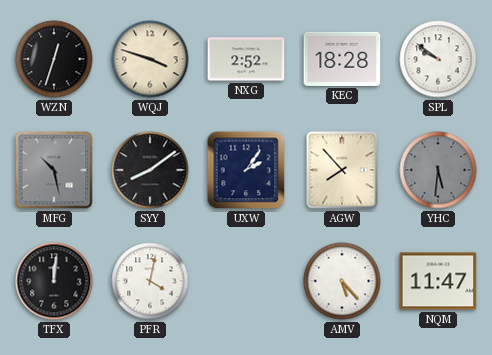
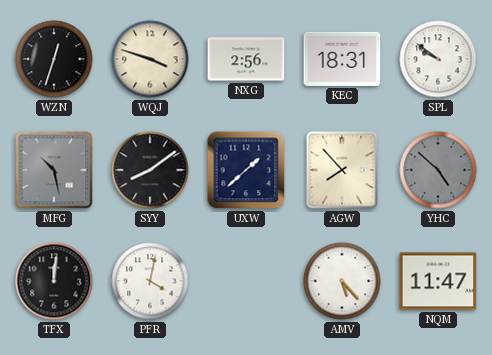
NXG: 2:52 -> 2:56
KEC: 18:28 -> 18:31
UXW: 2:06 -> 1:38
YHC: 5:31 -> 4:52
